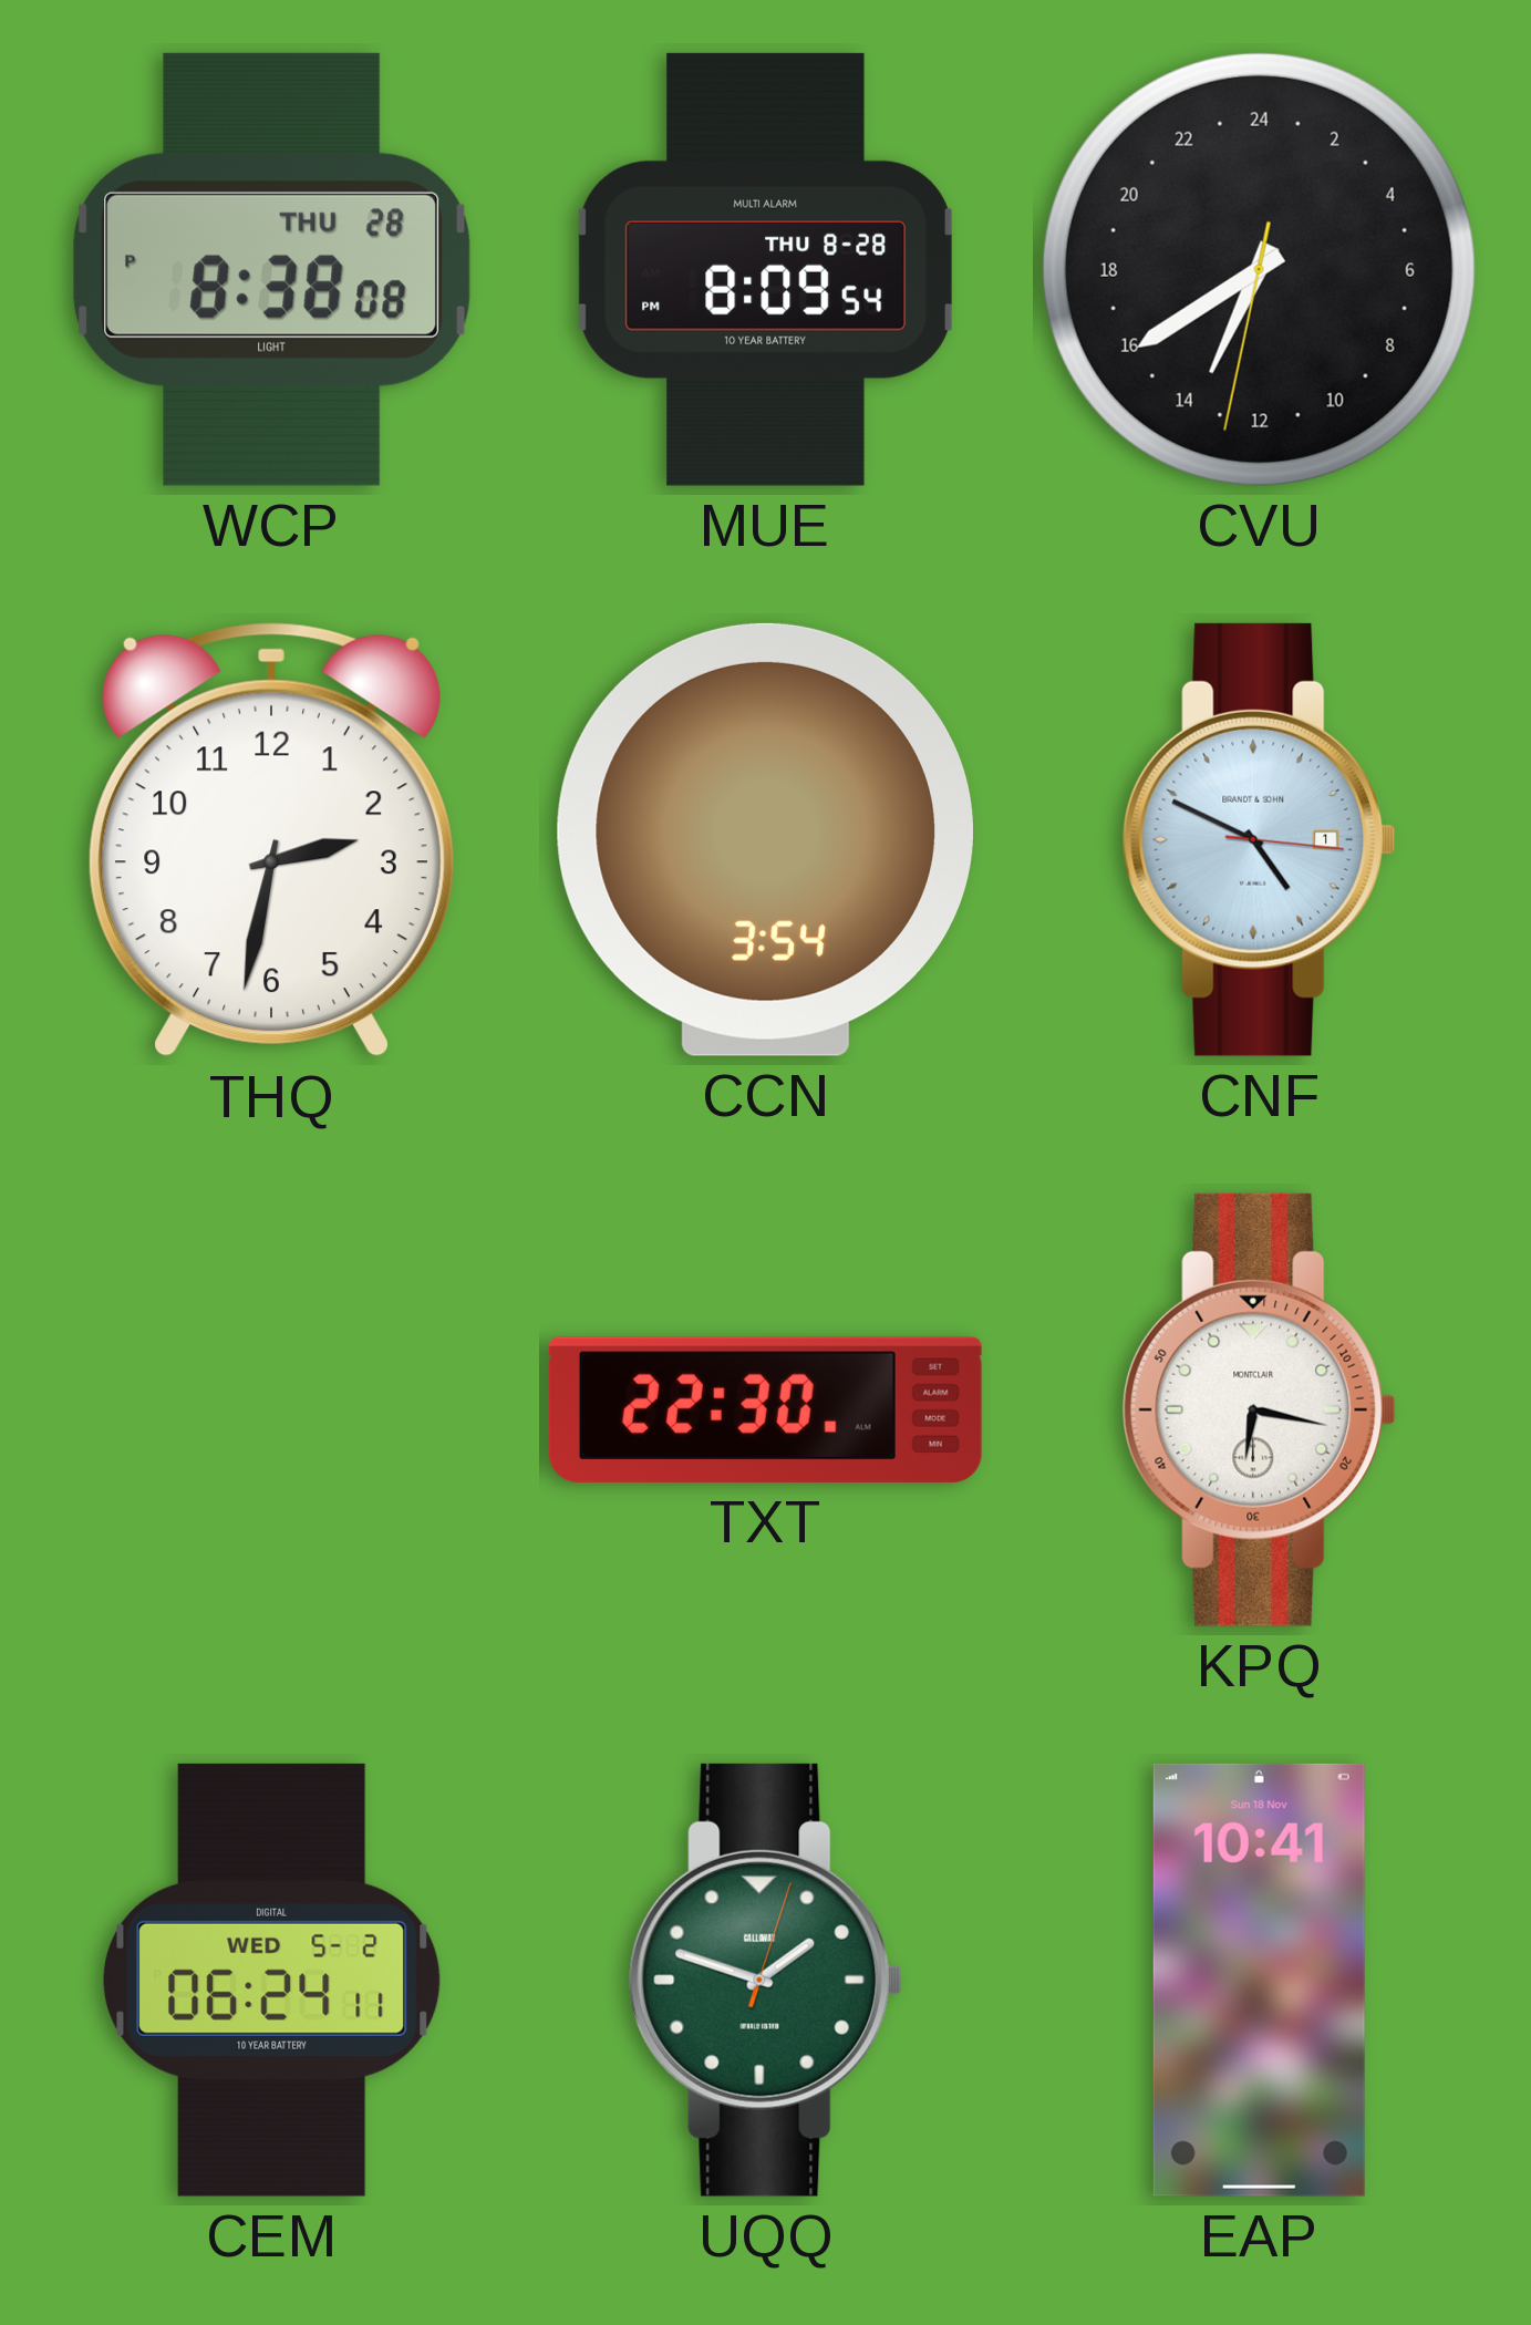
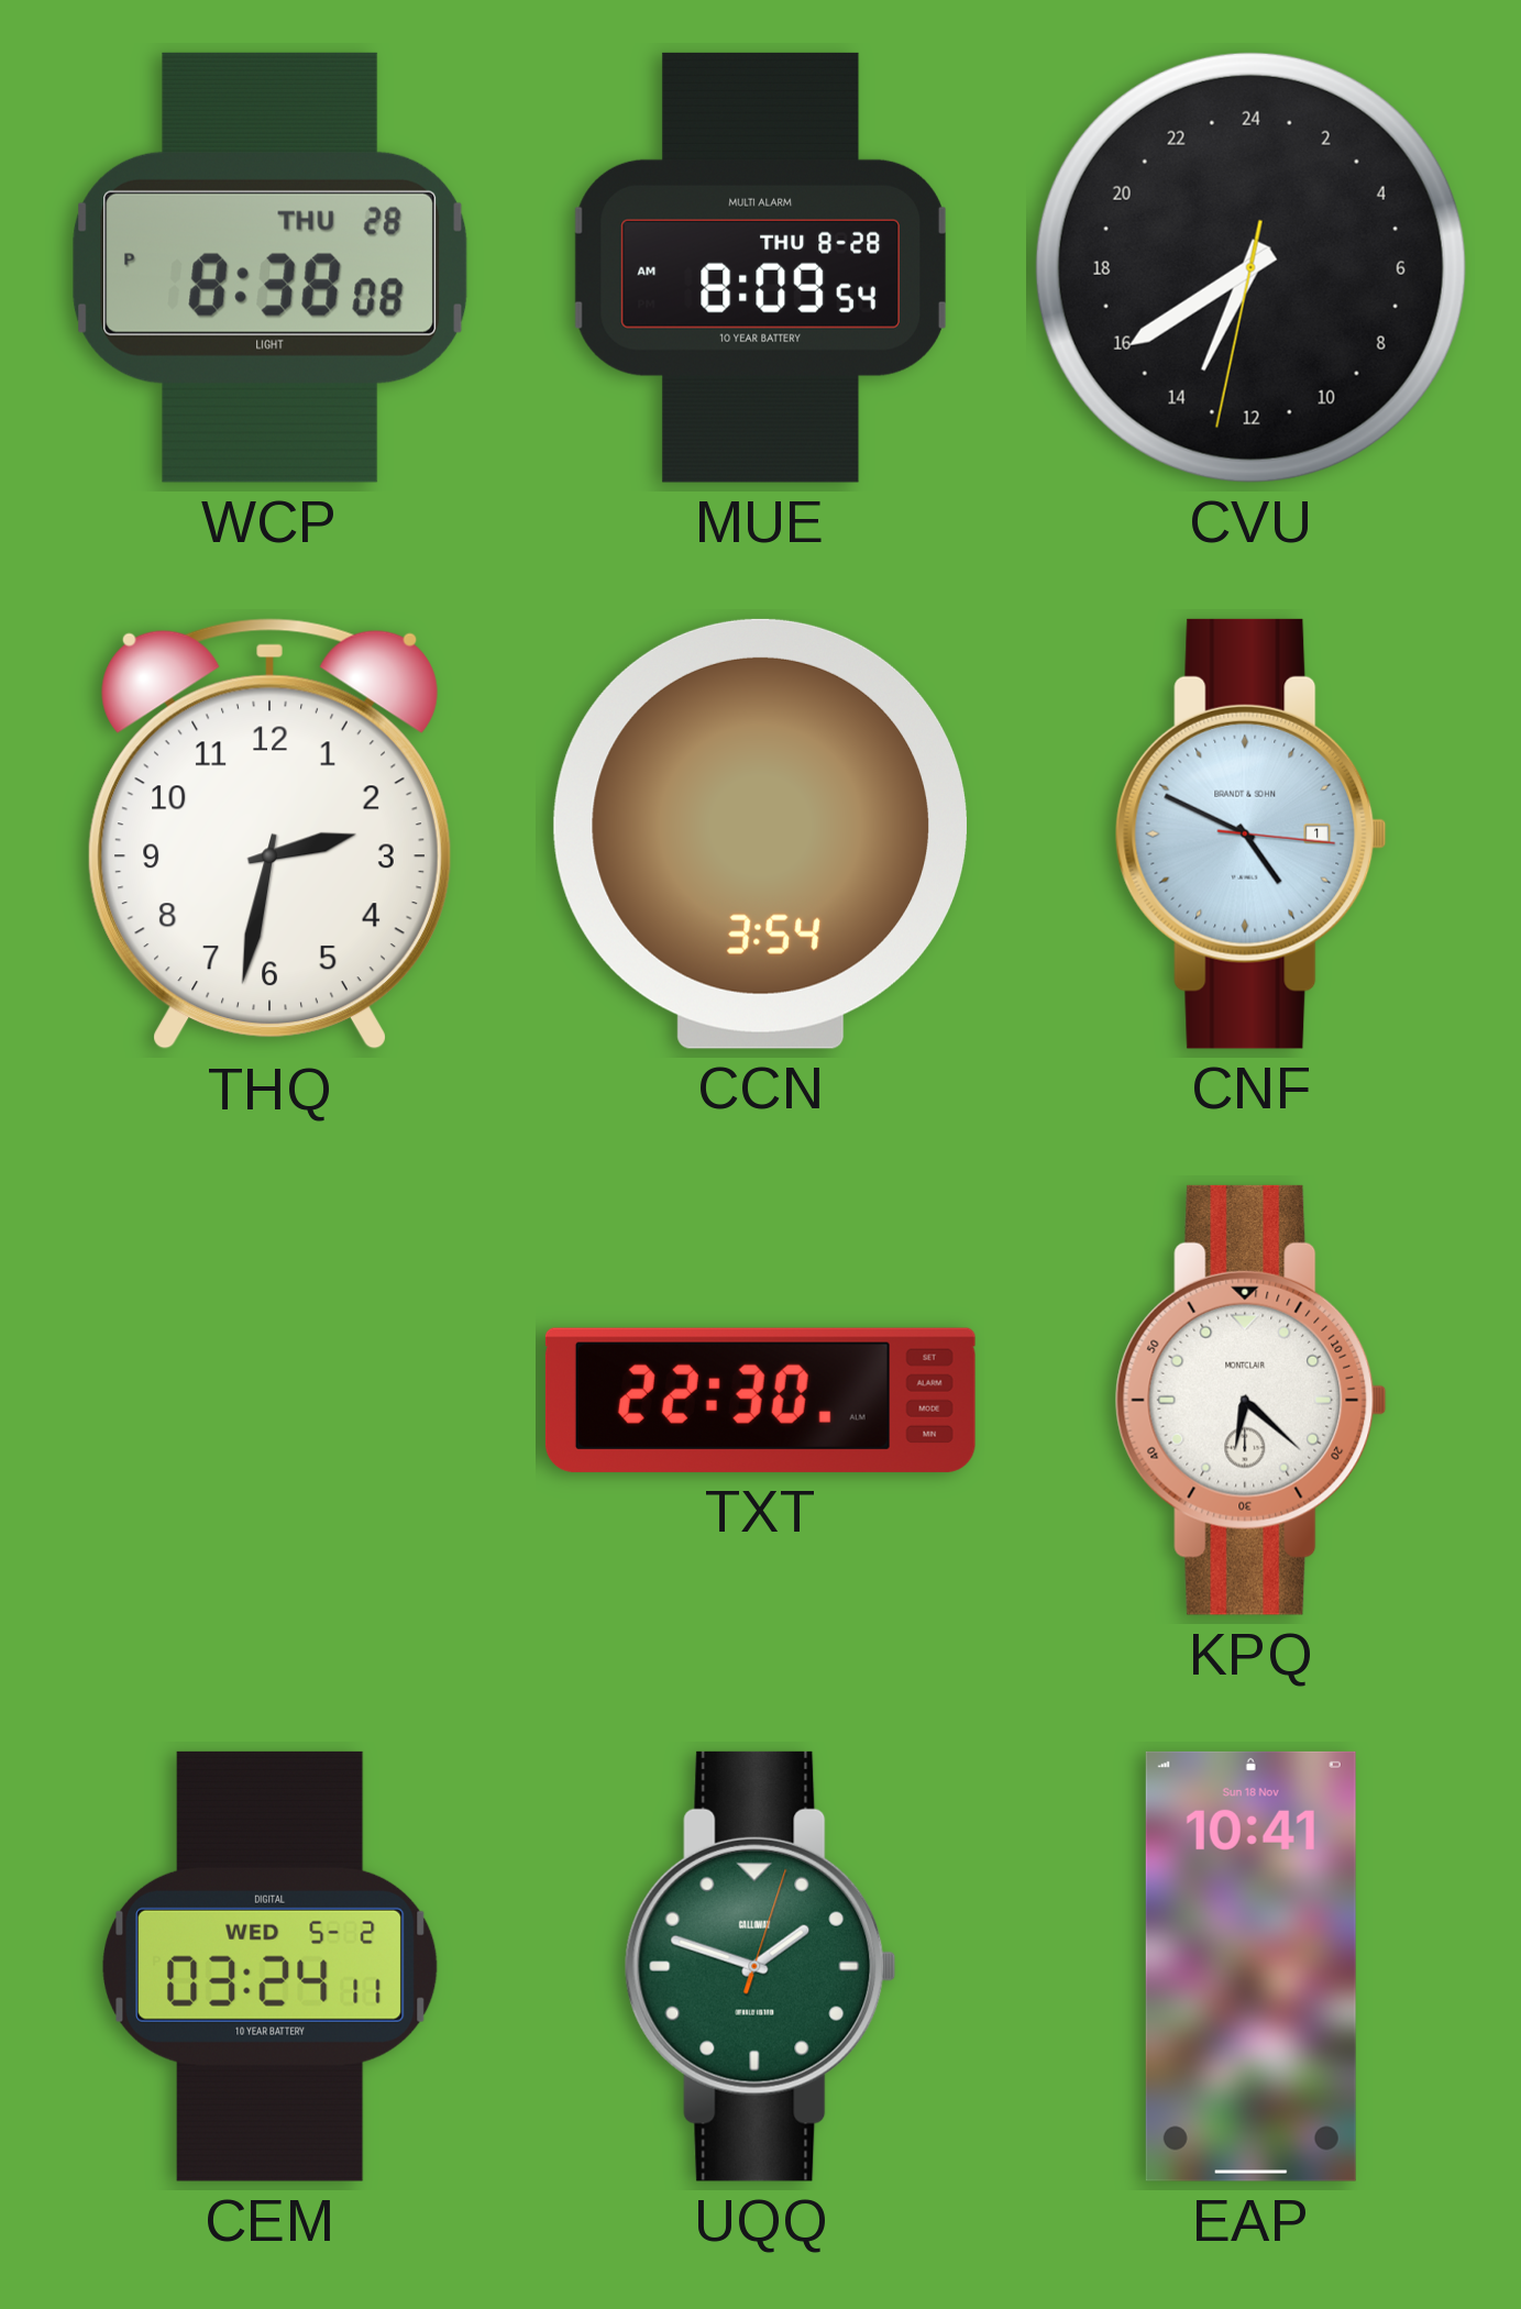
MUE: 8:09:54 PM -> 8:09:54 AM
KPQ: 6:17 -> 6:22
CEM: 06:24 -> 03:24
